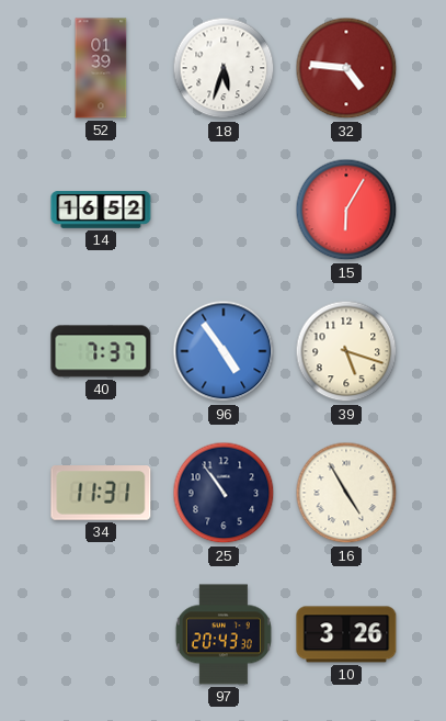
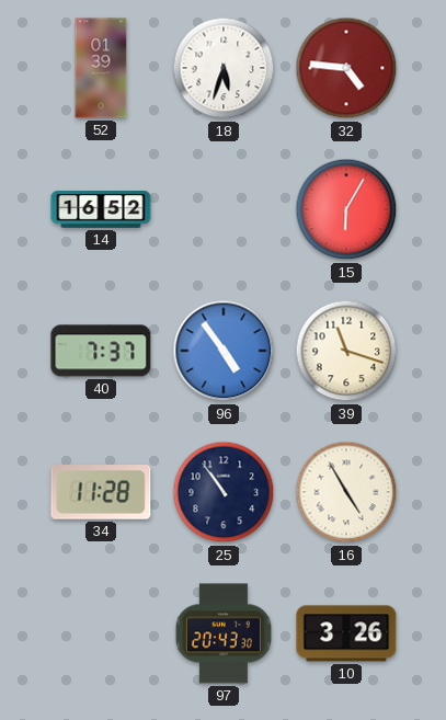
39: 5:18 -> 11:18
34: 11:31 -> 11:28
